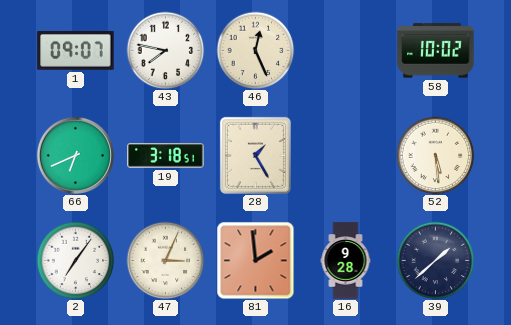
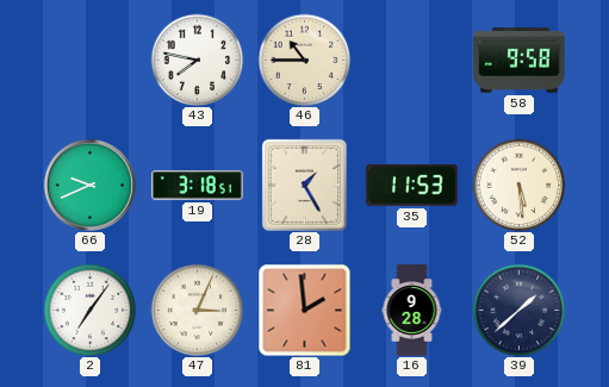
1: 09:07 -> none
46: 12:26 -> 10:45
58: 10:02 -> 9:58
66: 6:41 -> 9:41
35: none -> 11:53
